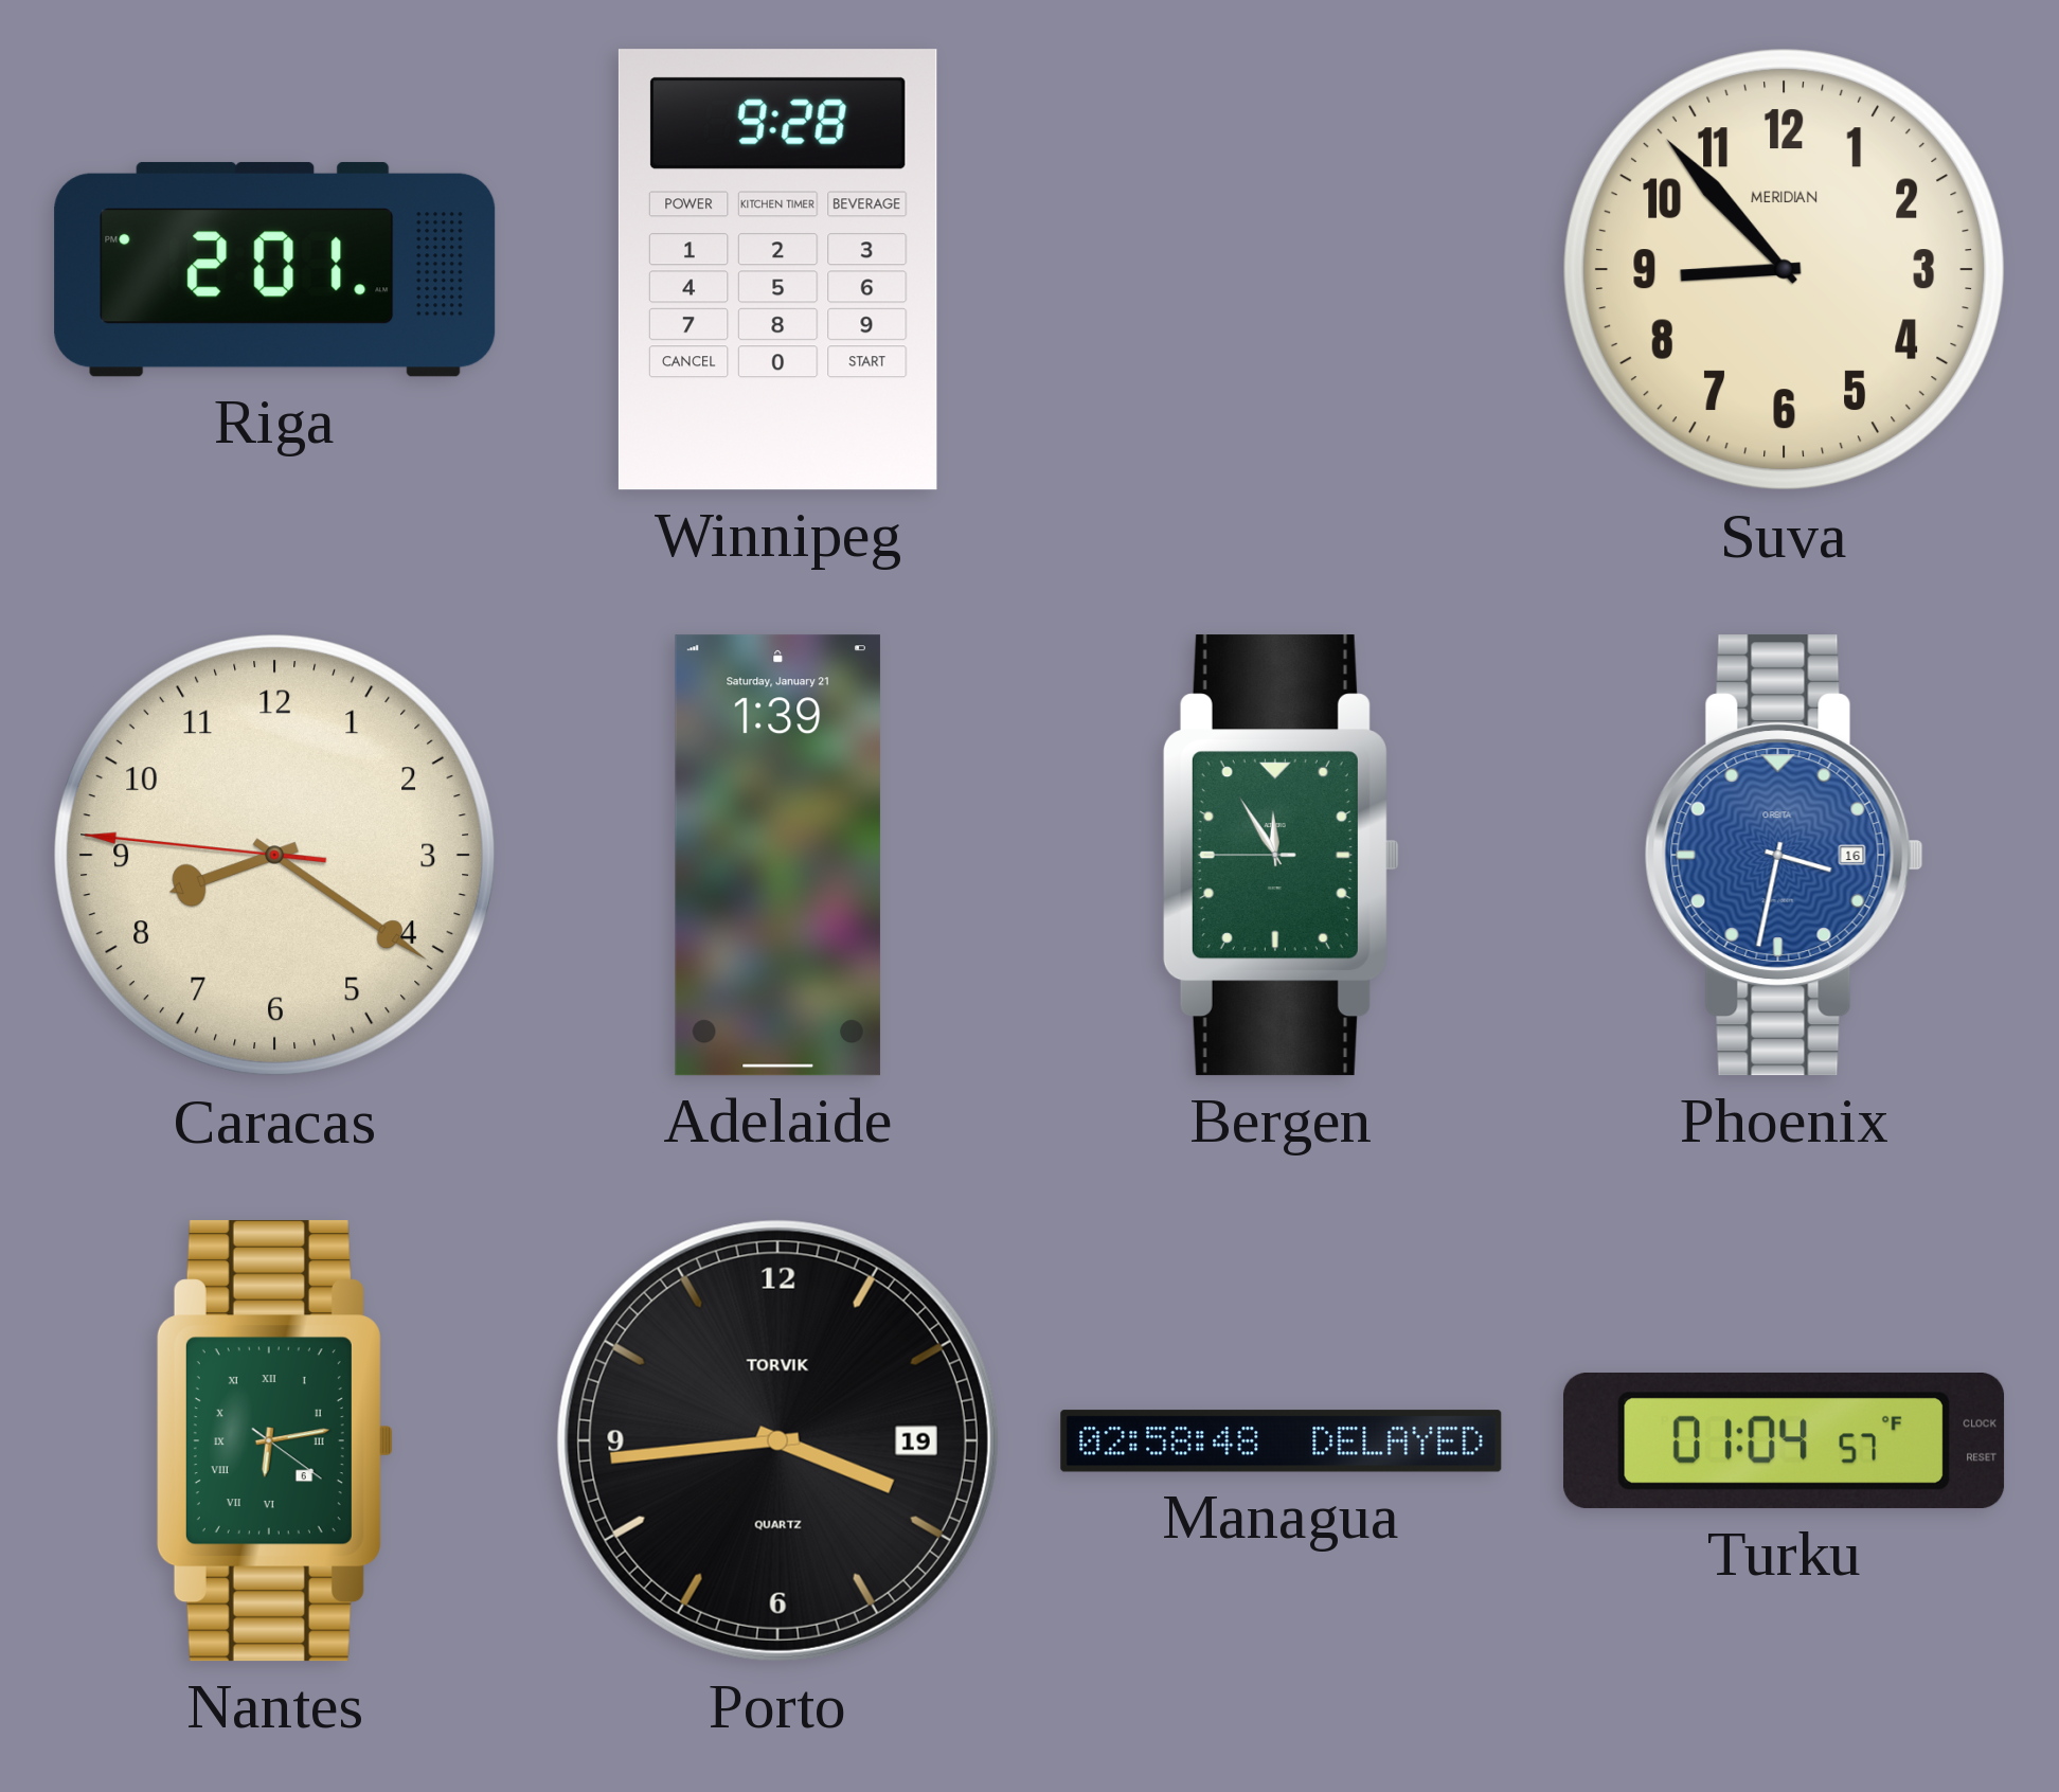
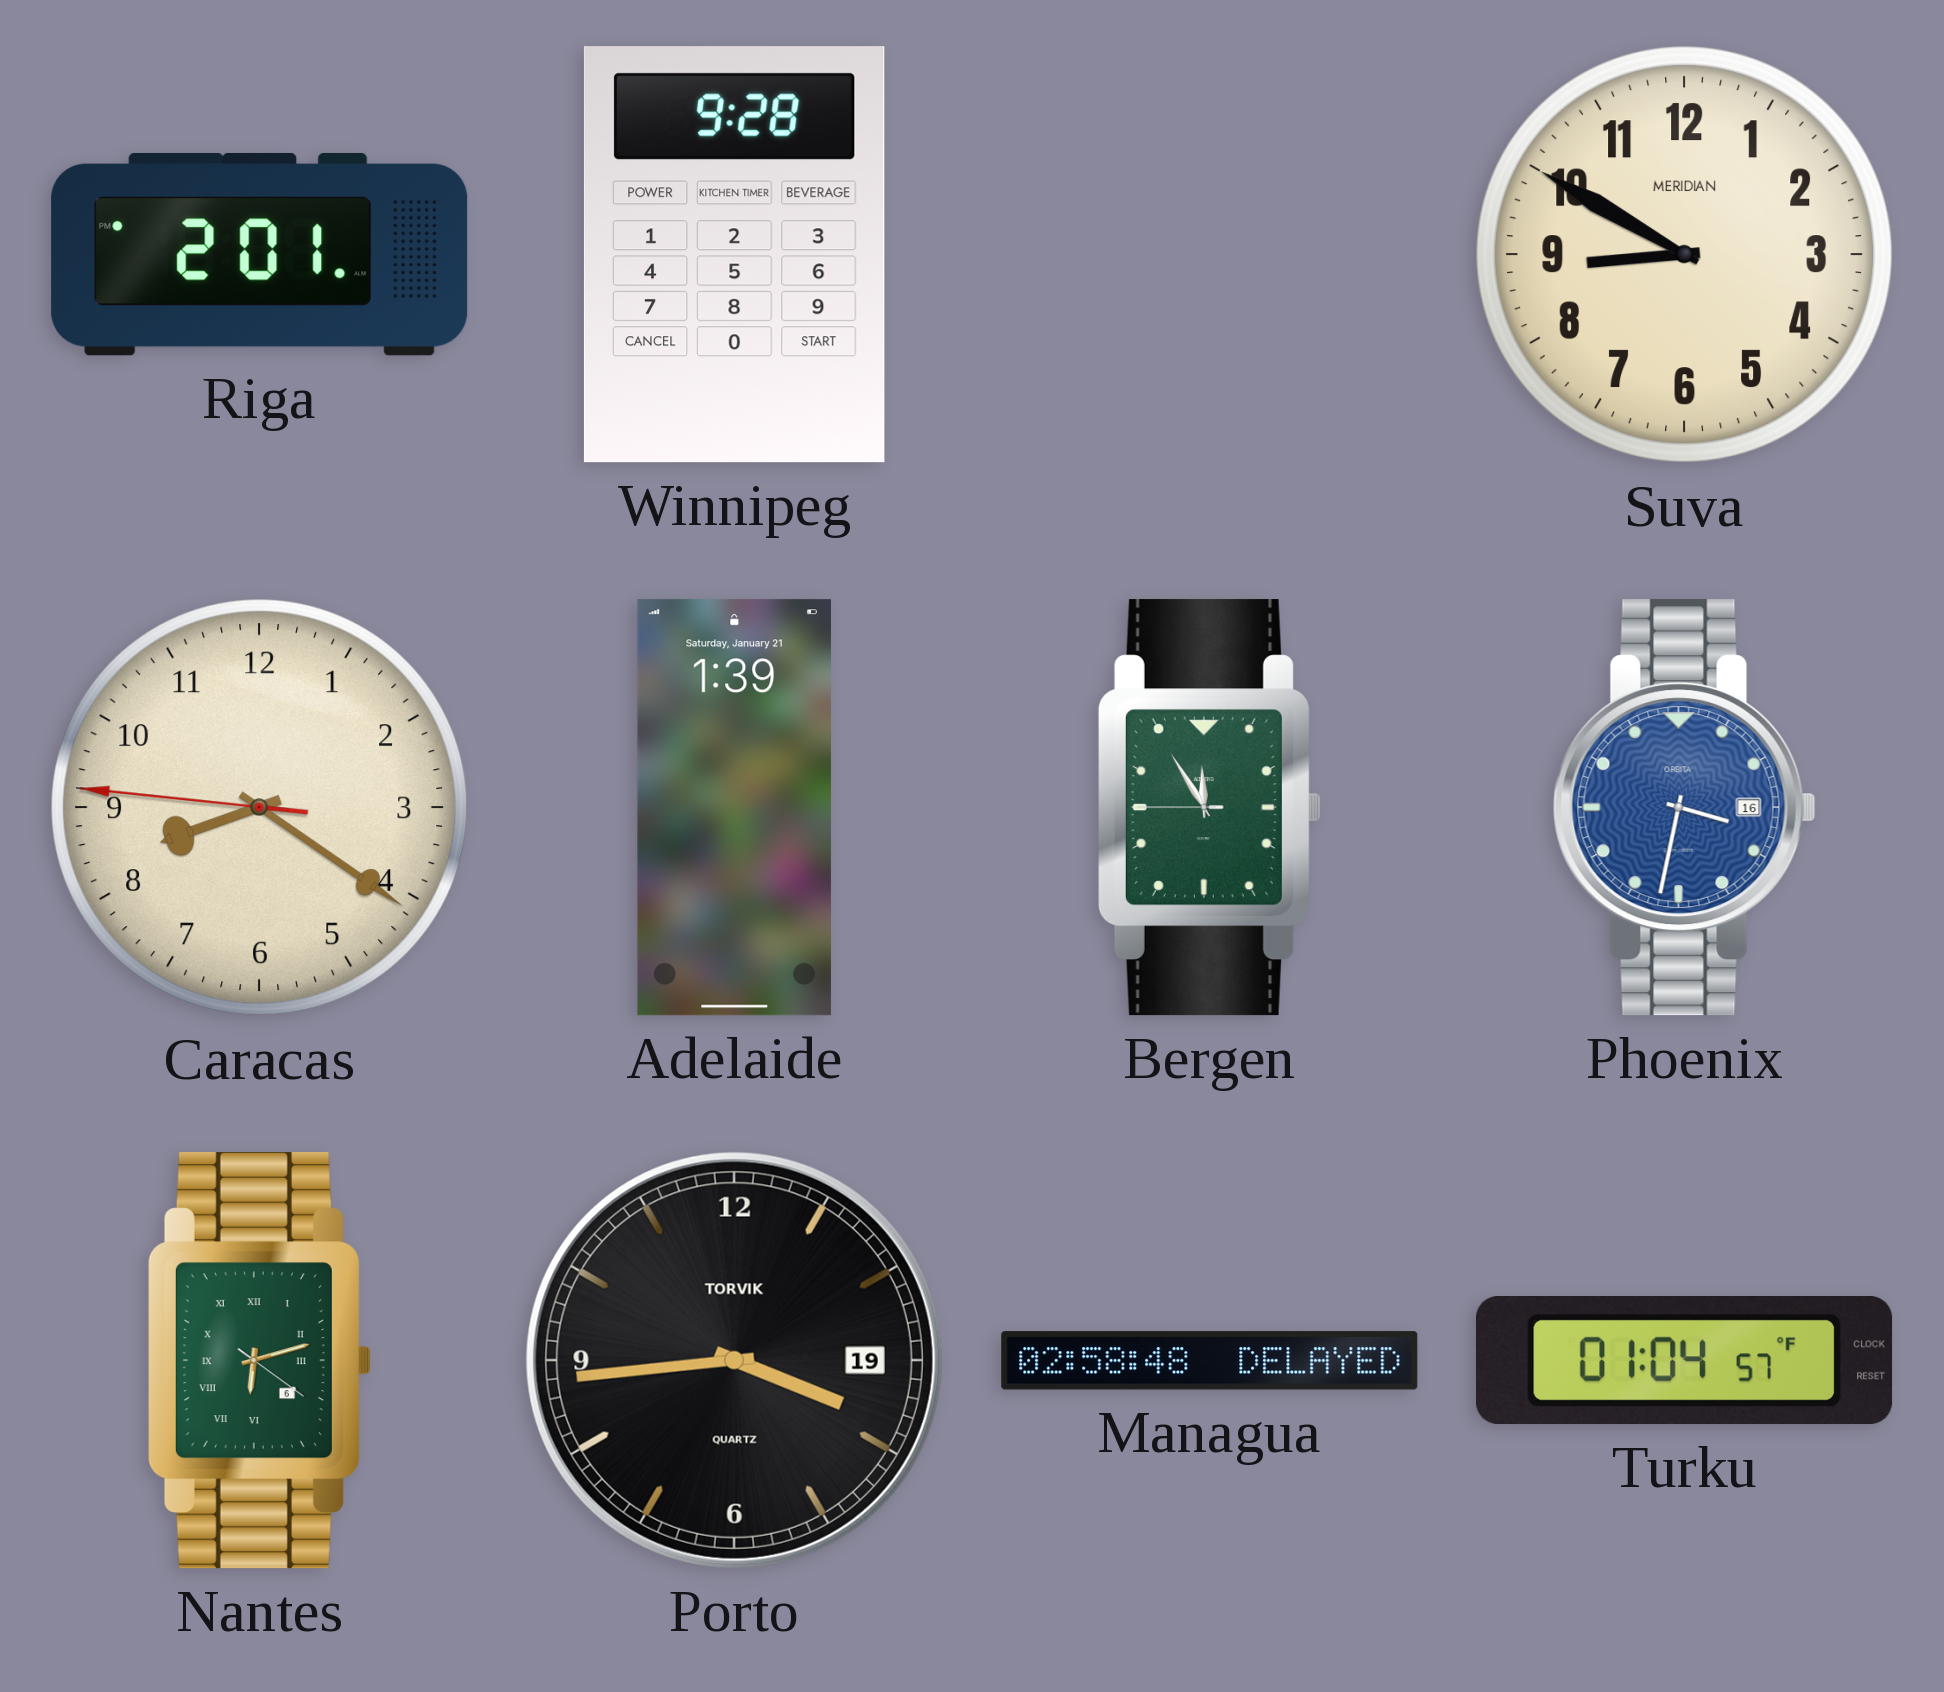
Suva: 8:53 -> 8:50
Nantes: 6:13 -> 6:12
